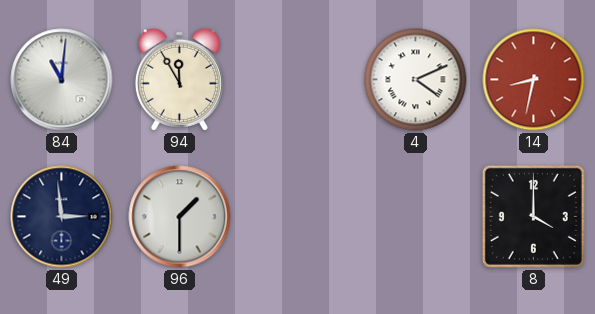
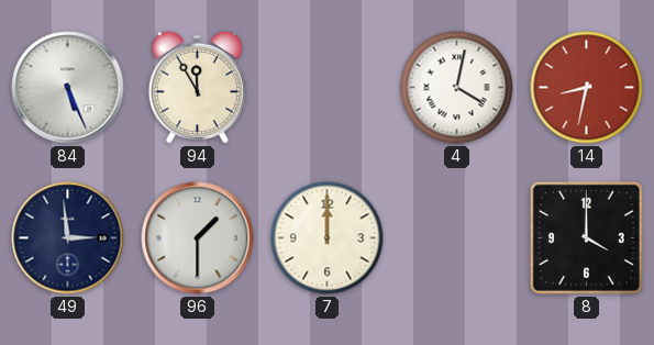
84: 11:01 -> 5:26
4: 4:11 -> 4:02
7: none -> 12:00
